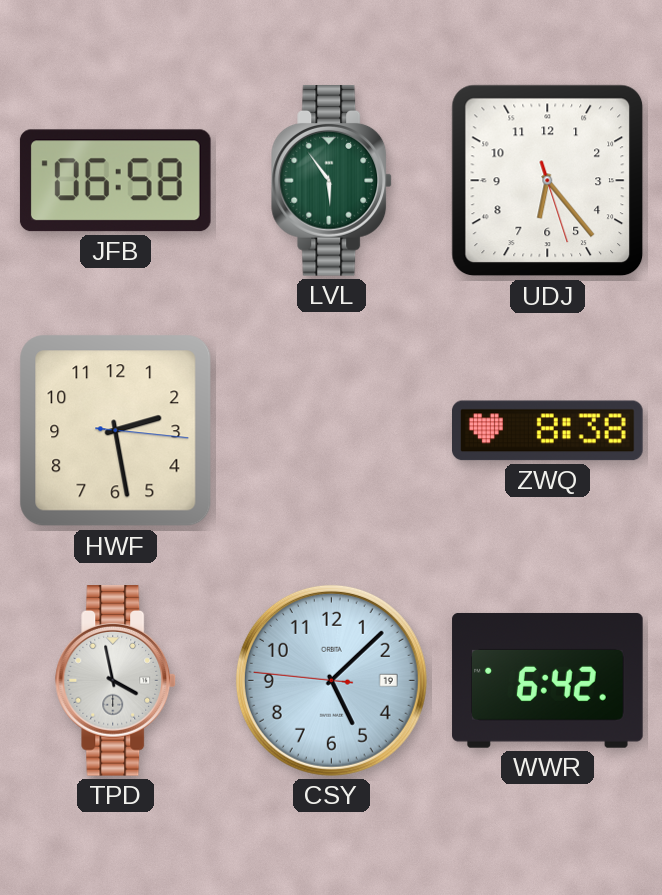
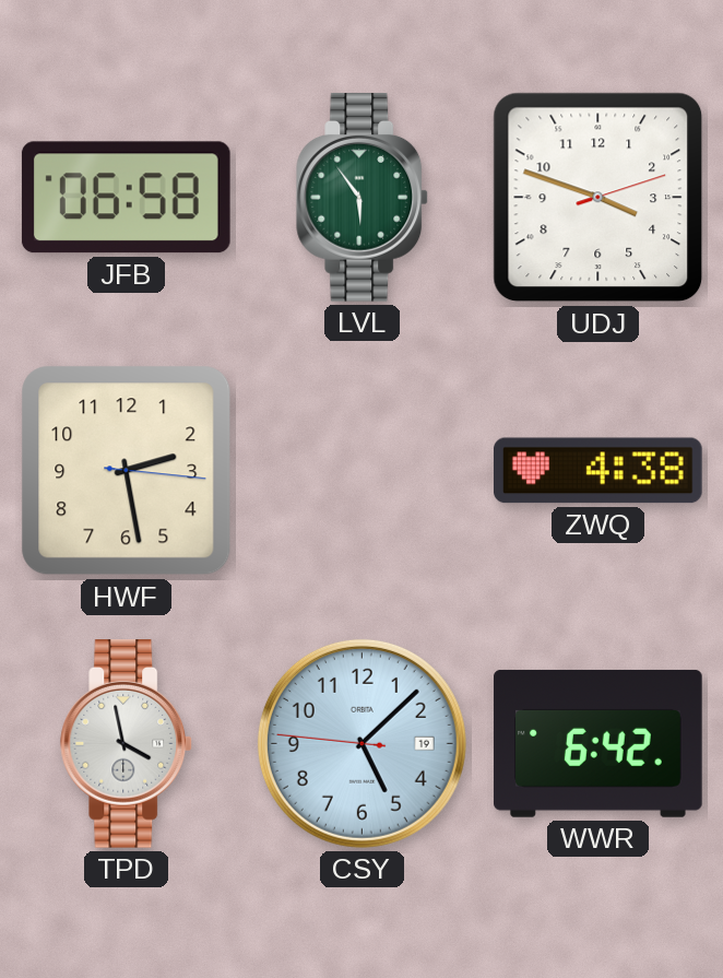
UDJ: 6:23 -> 3:48
ZWQ: 8:38 -> 4:38
